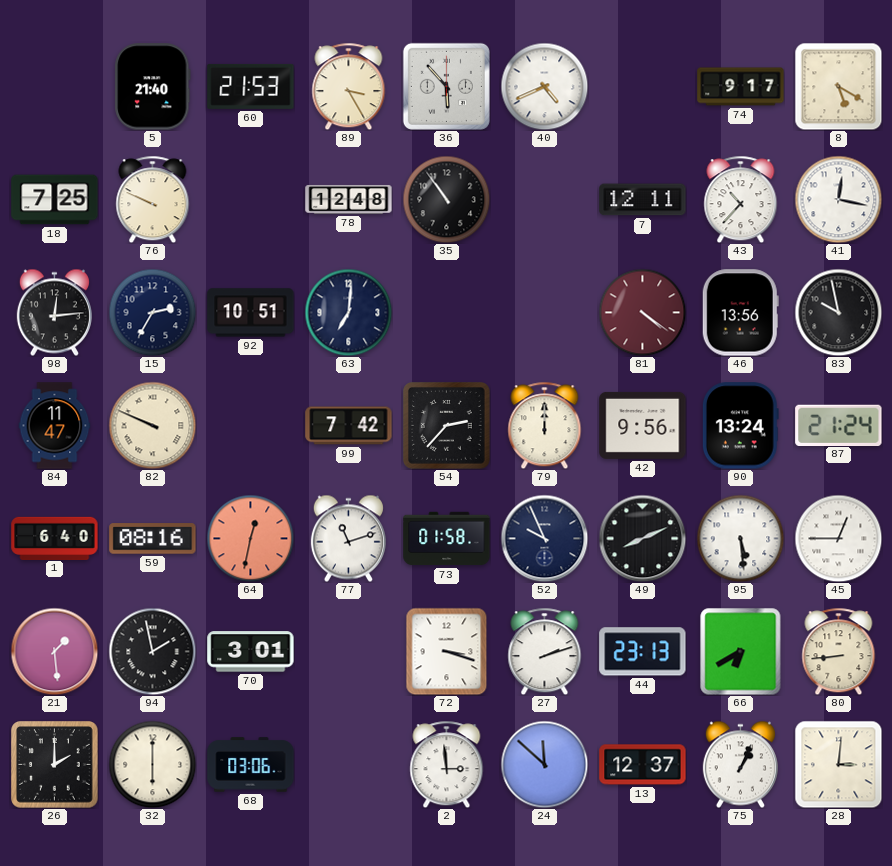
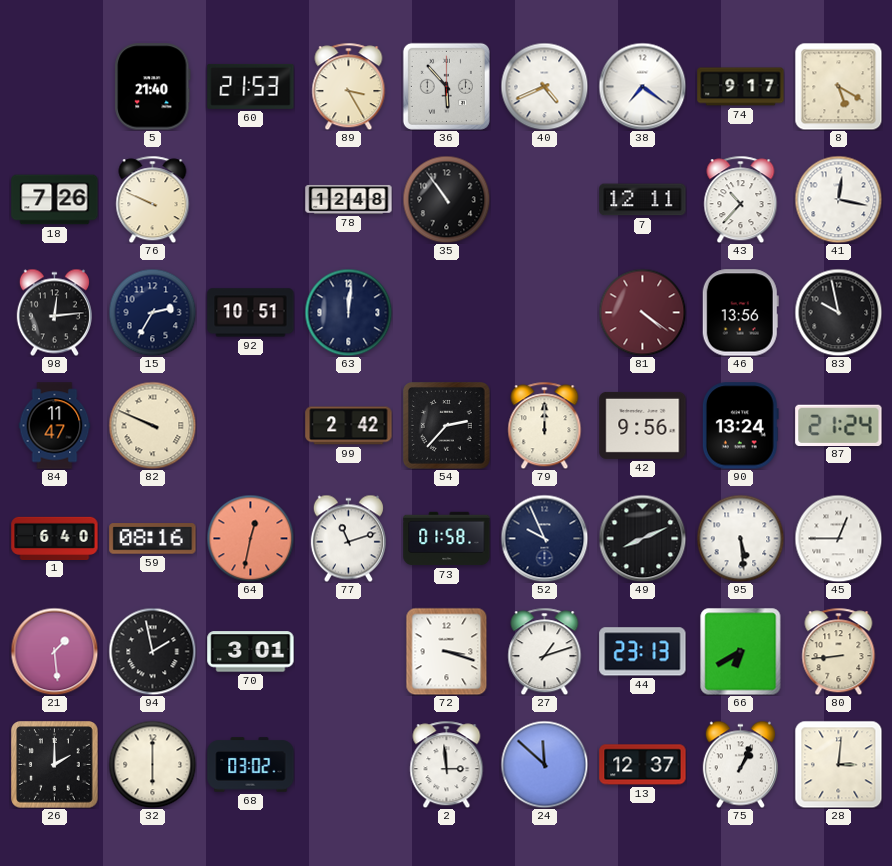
38: none -> 7:21
18: 7:25 -> 7:26
63: 7:01 -> 12:01
99: 7:42 -> 2:42
27: 2:12 -> 1:12
68: 03:06 -> 03:02
